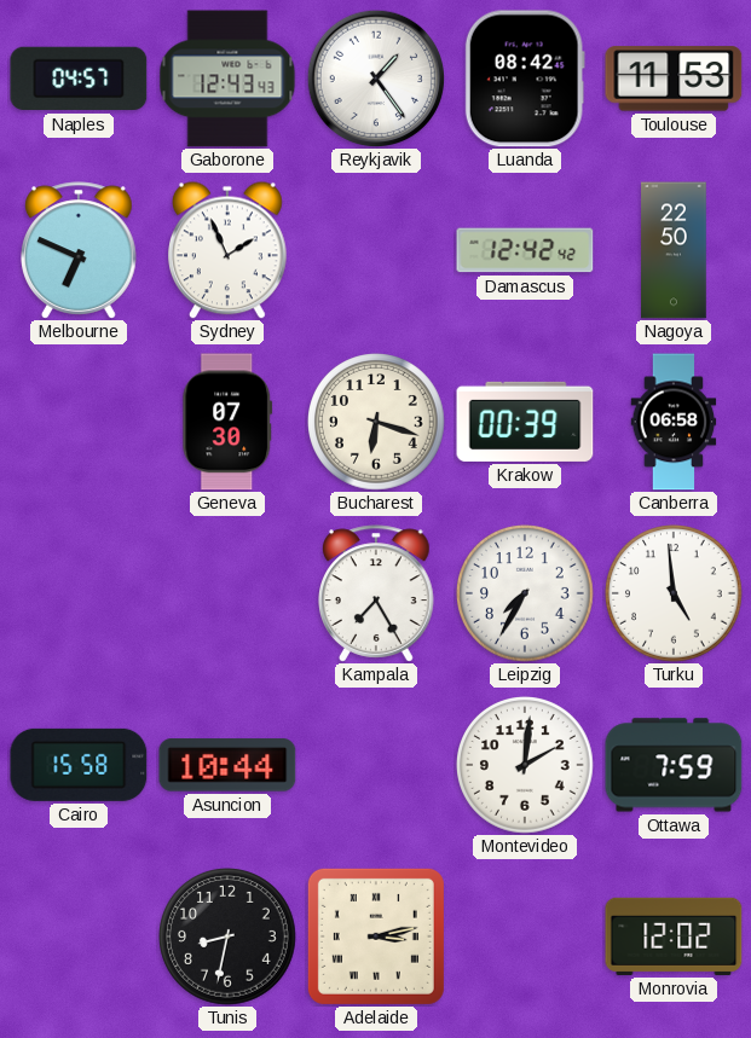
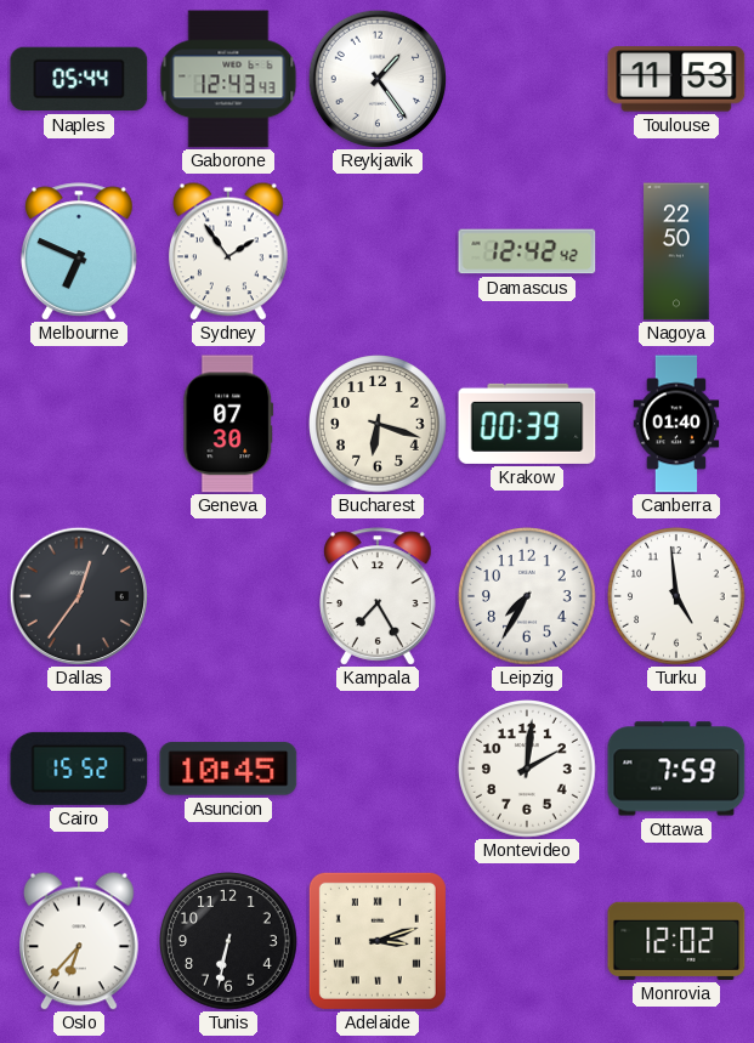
Naples: 04:57 -> 05:44
Luanda: 08:42 -> none
Sydney: 1:56 -> 1:54
Canberra: 06:58 -> 01:40
Dallas: none -> 12:36
Cairo: 15:58 -> 15:52
Asuncion: 10:44 -> 10:45
Oslo: none -> 6:37
Tunis: 8:32 -> 6:32
Adelaide: 3:13 -> 3:12
